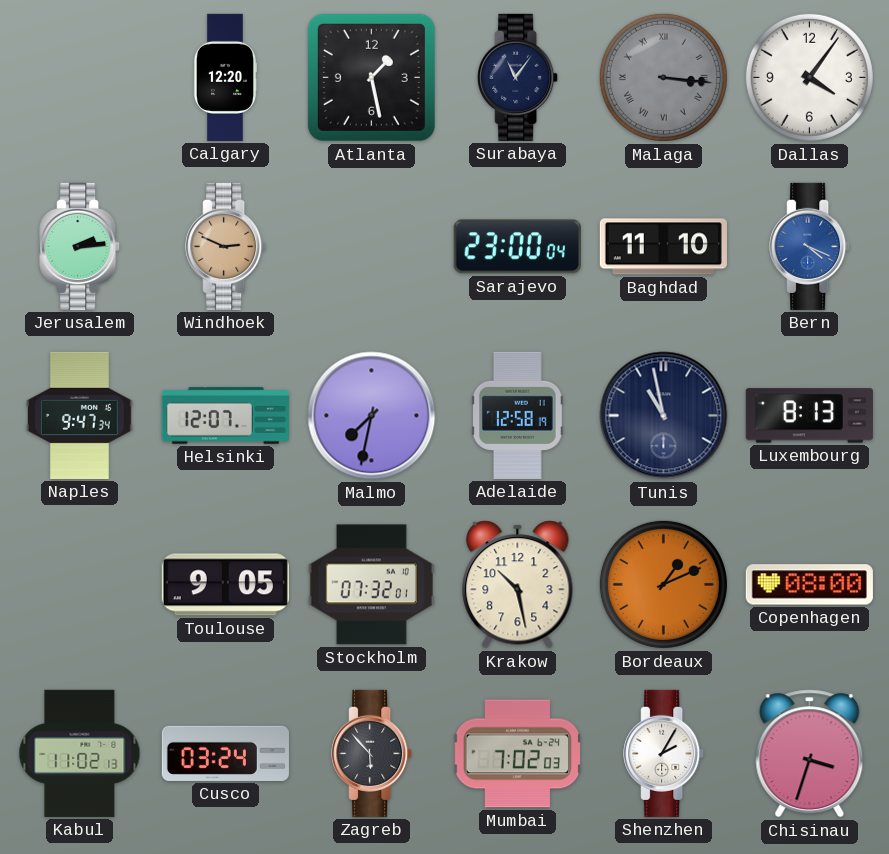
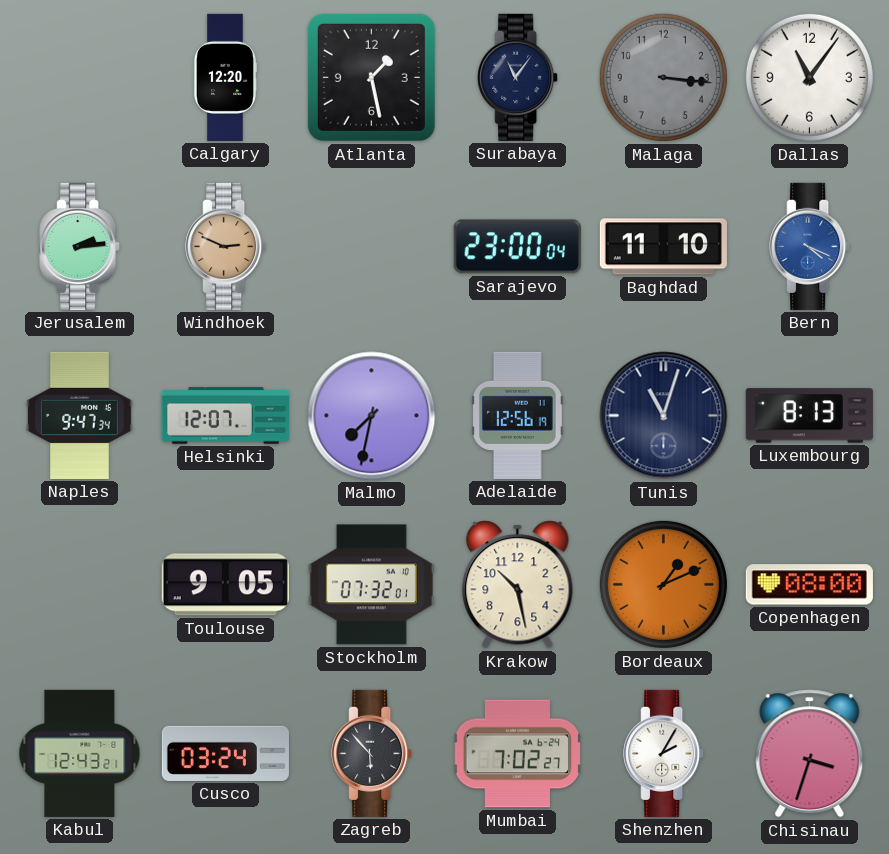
Malaga numerals: Roman -> Arabic
Dallas: 4:06 -> 11:06
Adelaide: 12:58 -> 12:56
Tunis: 10:58 -> 11:03
Kabul: 11:02 -> 12:43
Mumbai: 7:02:03 -> 7:02:27
